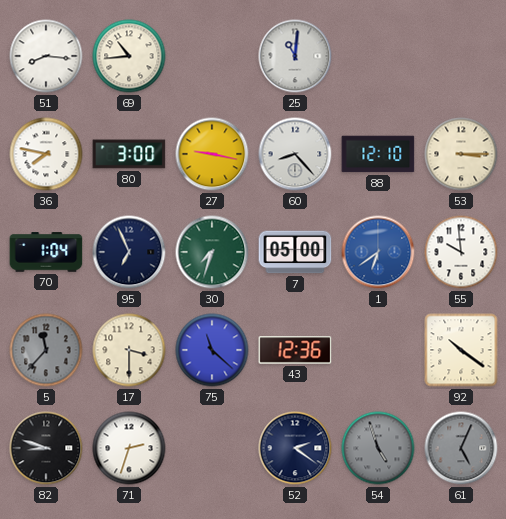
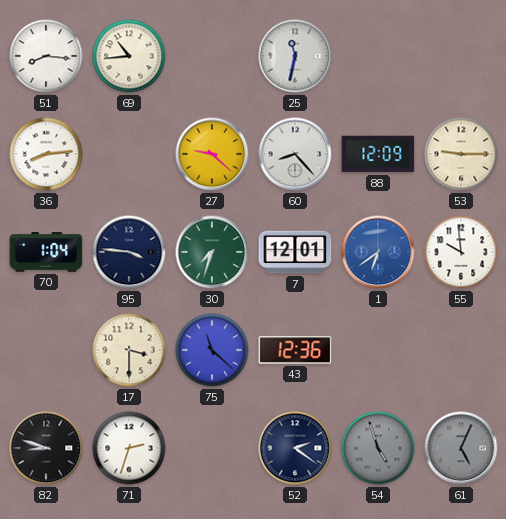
25: 11:01 -> 11:32
36: 7:47 -> 8:14
80: 3:00 -> none
27: 9:17 -> 9:22
88: 12:10 -> 12:09
53: 3:15 -> 9:15
95: 6:56 -> 3:46
7: 05:00 -> 12:01
5: 11:37 -> none
92: 10:21 -> none
